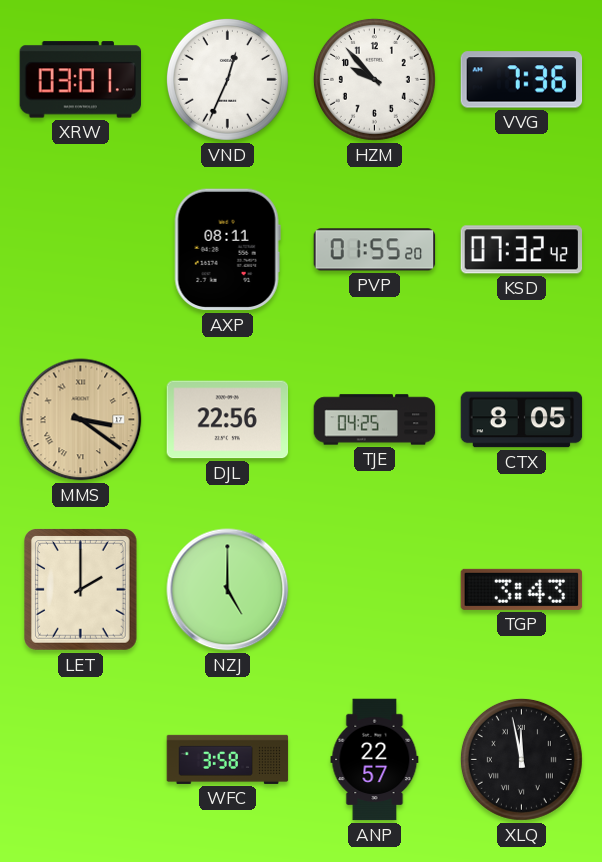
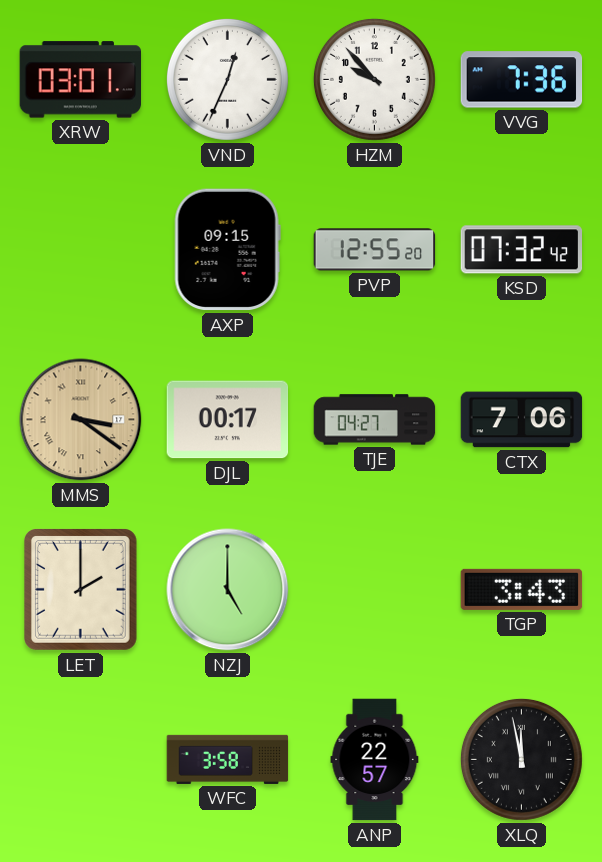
AXP: 08:11 -> 09:15
PVP: 01:55 -> 12:55
DJL: 22:56 -> 00:17
TJE: 04:25 -> 04:27
CTX: 8:05 -> 7:06
